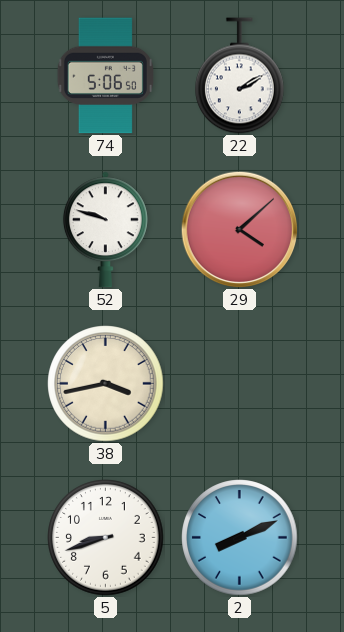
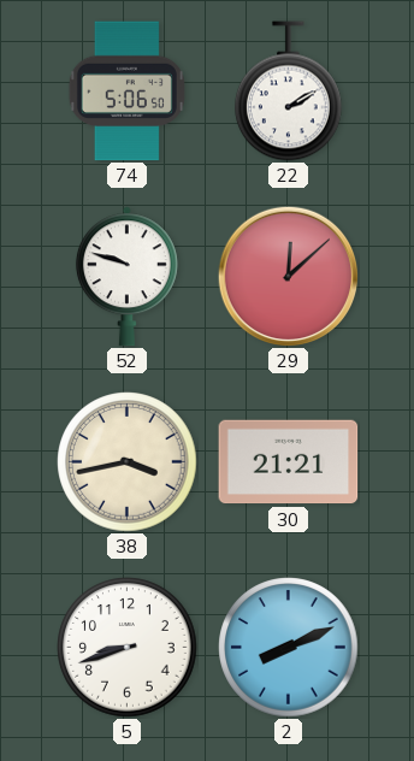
29: 4:08 -> 12:08
30: none -> 21:21
